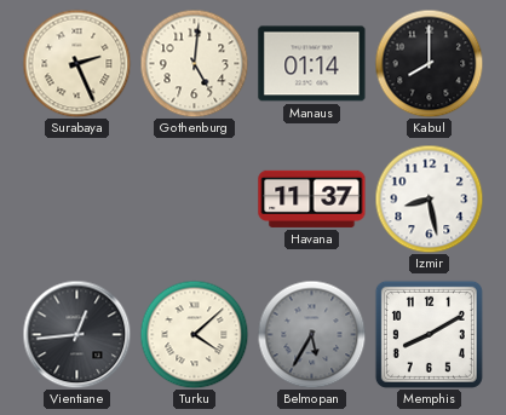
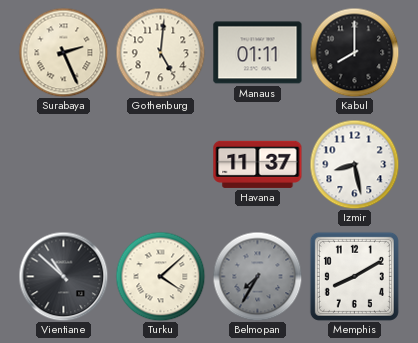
Manaus: 01:14 -> 01:11
Vientiane: 12:44 -> 10:52
Belmopan: 5:35 -> 7:35
